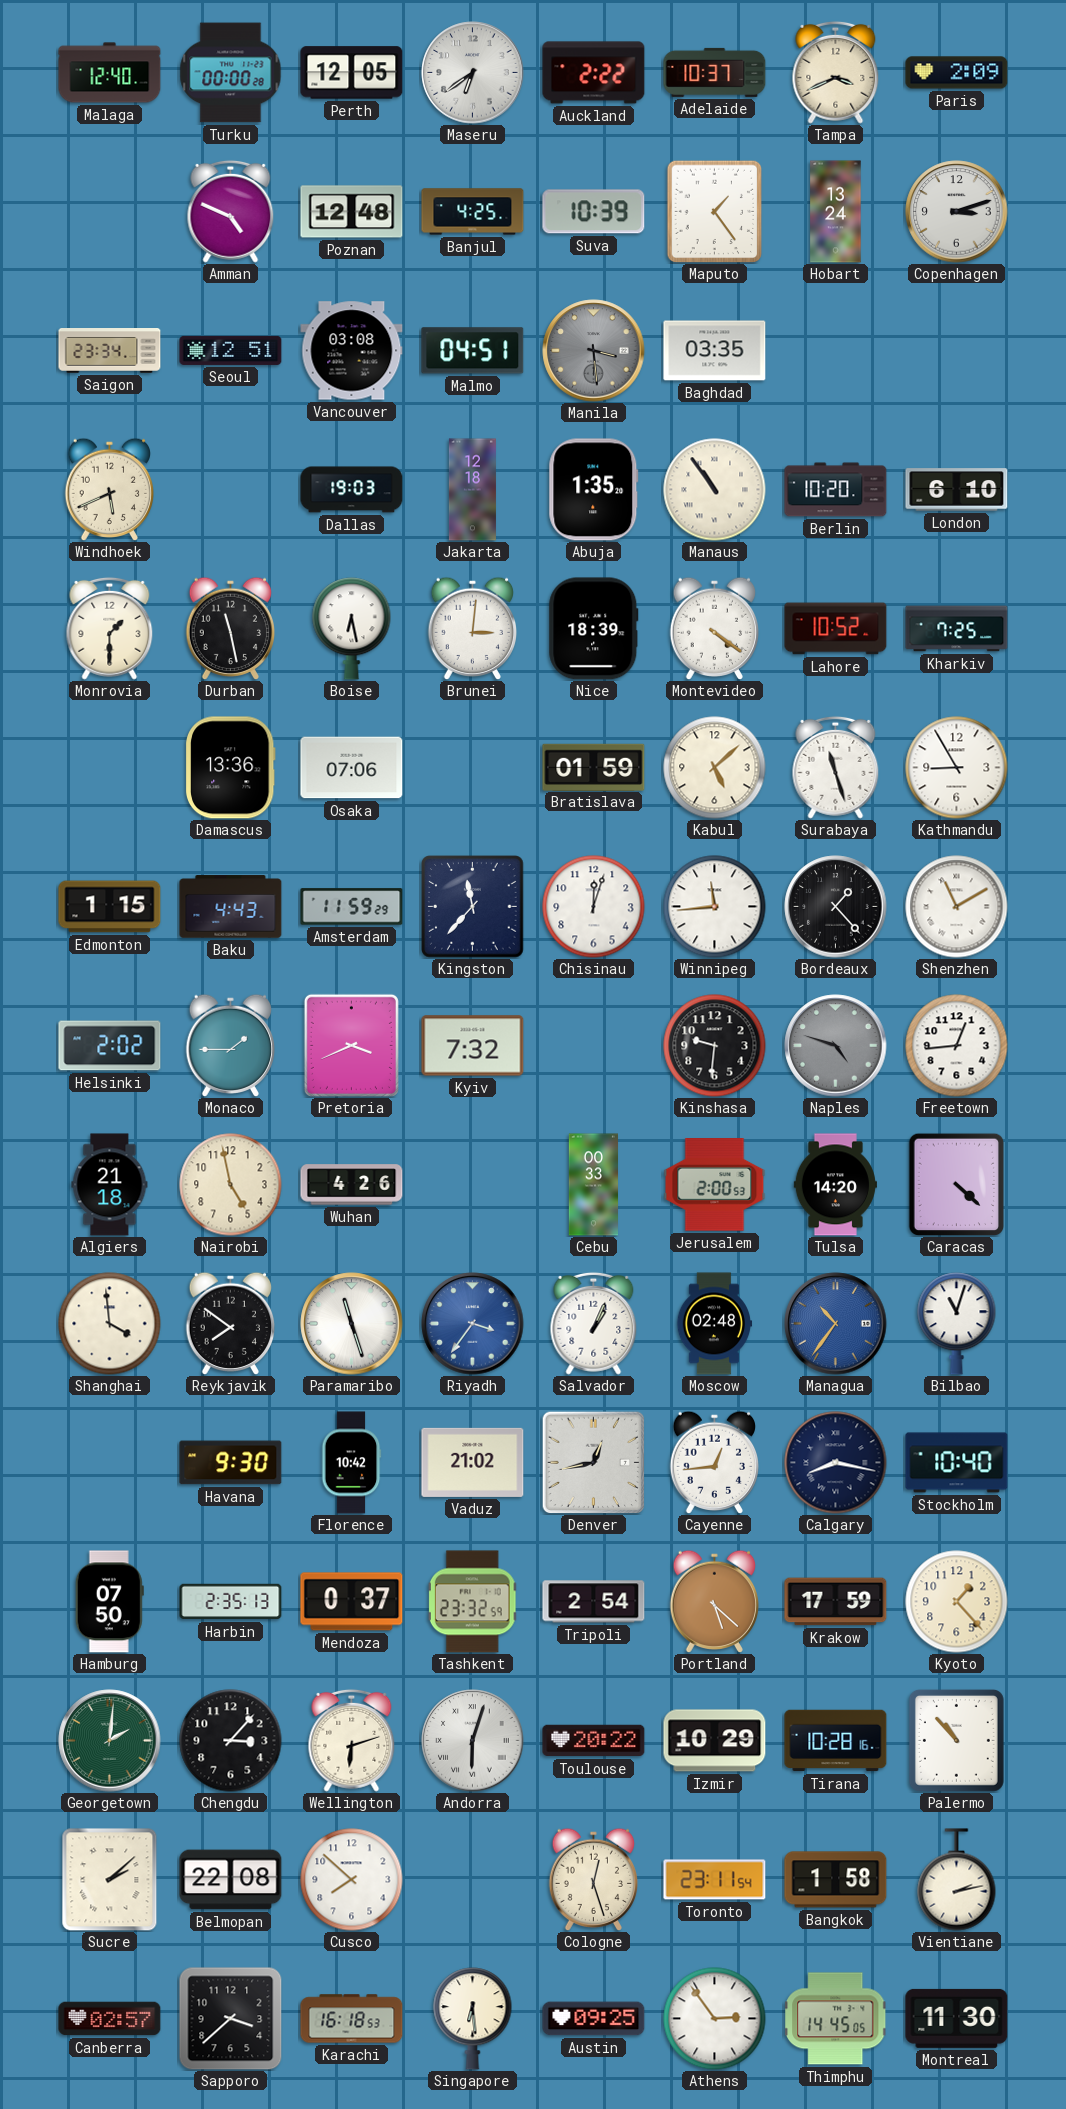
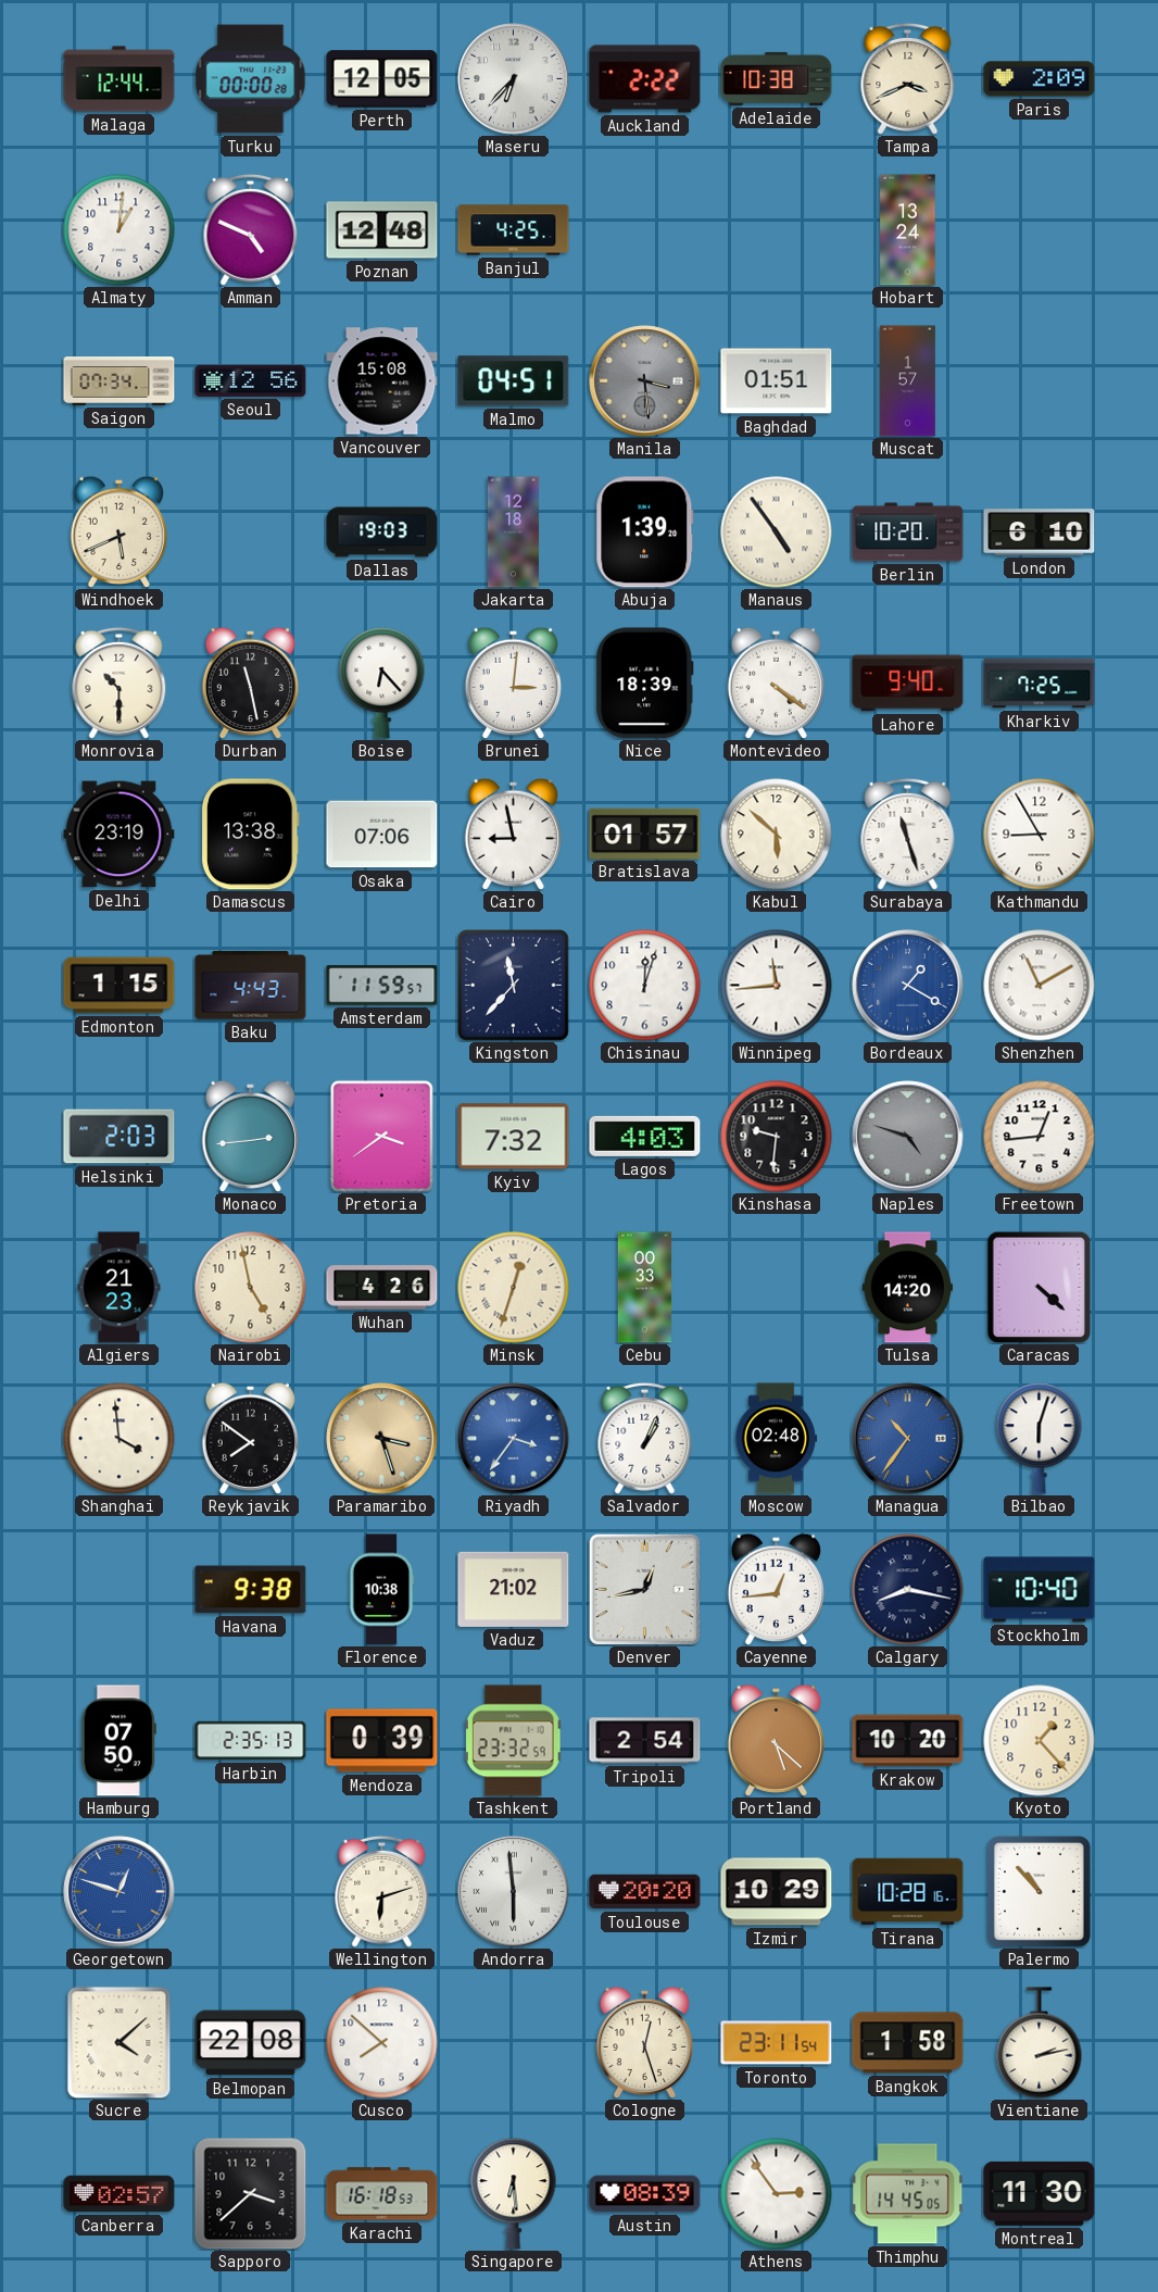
Malaga: 12:40 -> 12:44
Maseru: 6:39 -> 6:37
Adelaide: 10:37 -> 10:38
Almaty: none -> 1:01
Suva: 10:39 -> none
Maputo: 1:24 -> none
Copenhagen: 3:12 -> none
Saigon: 23:34 -> 07:34
Seoul: 12:51 -> 12:56
Vancouver: 03:08 -> 15:08
Baghdad: 03:35 -> 01:51
Muscat: none -> 1:57
Abuja: 1:35 -> 1:39
Manaus: 10:54 -> 4:54
Monrovia: 1:30 -> 10:30
Boise: 6:28 -> 6:23
Lahore: 10:52 -> 9:40
Delhi: none -> 23:19
Damascus: 13:36 -> 13:38
Cairo: none -> 8:58
Bratislava: 01:59 -> 01:57
Kabul: 5:08 -> 5:52
Amsterdam: 11:59:29 -> 11:59:57
Bordeaux: 1:23 -> 1:20
Bordeaux dial: black -> blue
Helsinki: 2:02 -> 2:03
Monaco: 1:45 -> 2:44
Pretoria: 3:41 -> 3:39
Lagos: none -> 4:03
Algiers: 21:18 -> 21:23
Minsk: none -> 12:33
Jerusalem: 2:00 -> none
Paramaribo: 11:27 -> 3:27
Paramaribo dial: white -> champagne
Bilbao: 11:03 -> 6:03
Havana: 9:30 -> 9:38
Florence: 10:42 -> 10:38
Mendoza: 0:37 -> 0:39
Krakow: 17:59 -> 10:20
Georgetown: 2:01 -> 12:48
Georgetown dial: green -> blue
Chengdu: 3:07 -> none
Andorra: 6:03 -> 5:59
Toulouse: 20:22 -> 20:20
Sucre: 2:08 -> 4:08
Austin: 09:25 -> 08:39
